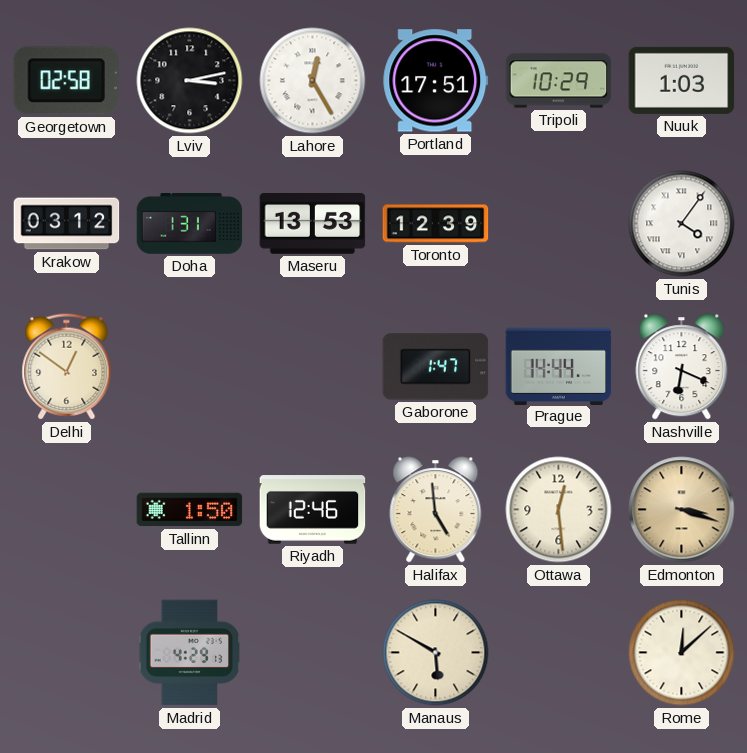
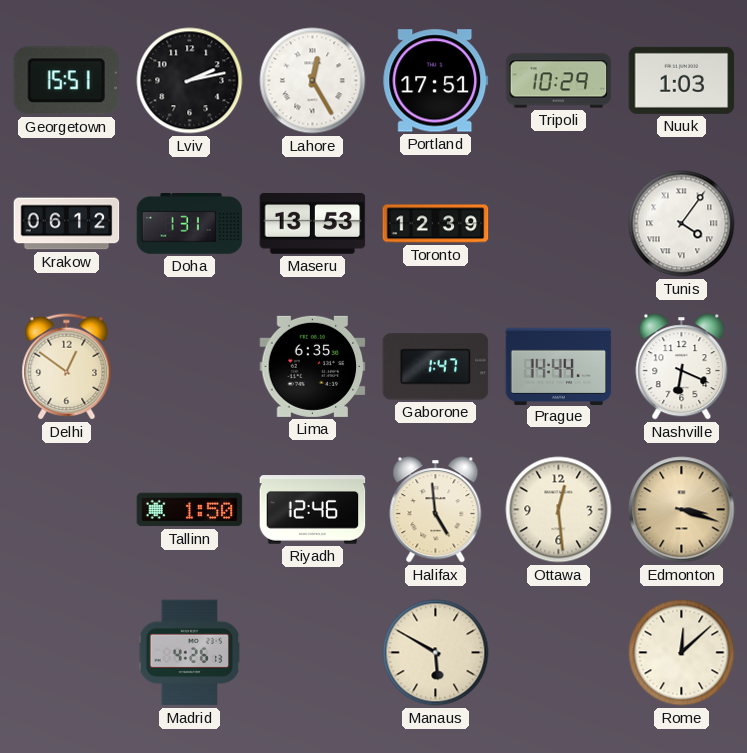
Georgetown: 02:58 -> 15:51
Lviv: 3:13 -> 2:13
Krakow: 03:12 -> 06:12
Lima: none -> 6:35
Madrid: 4:29 -> 4:26
